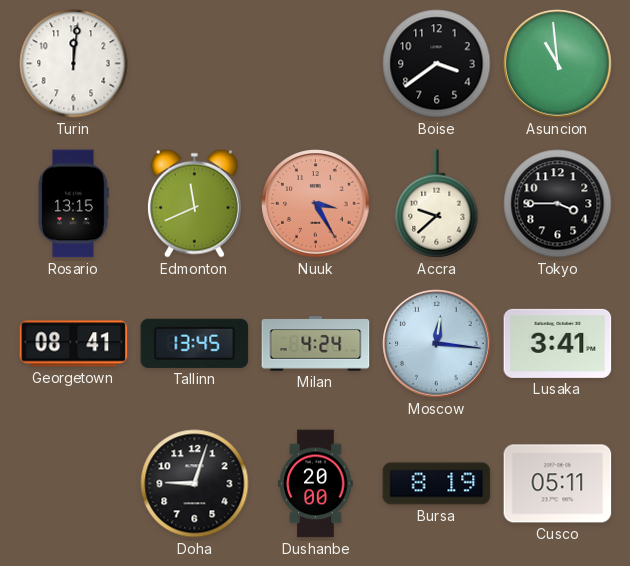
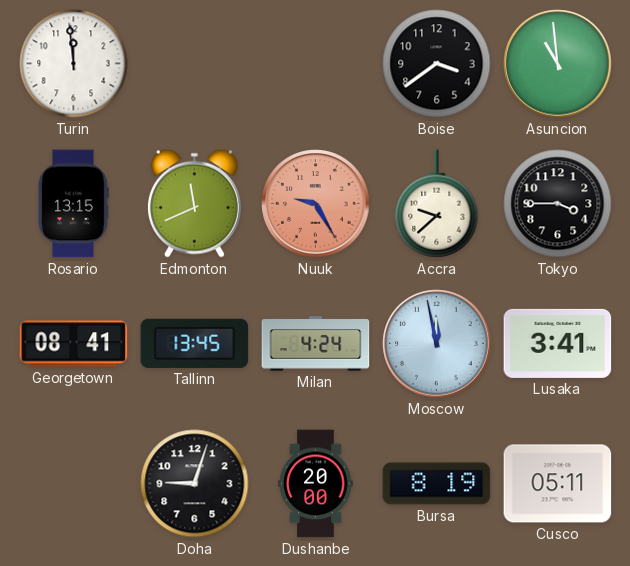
Turin: 12:01 -> 11:59
Nuuk: 3:25 -> 9:25
Moscow: 12:16 -> 11:58
